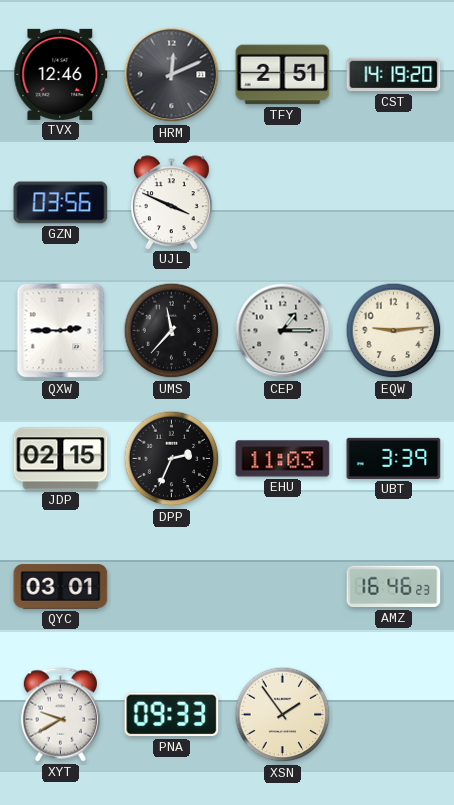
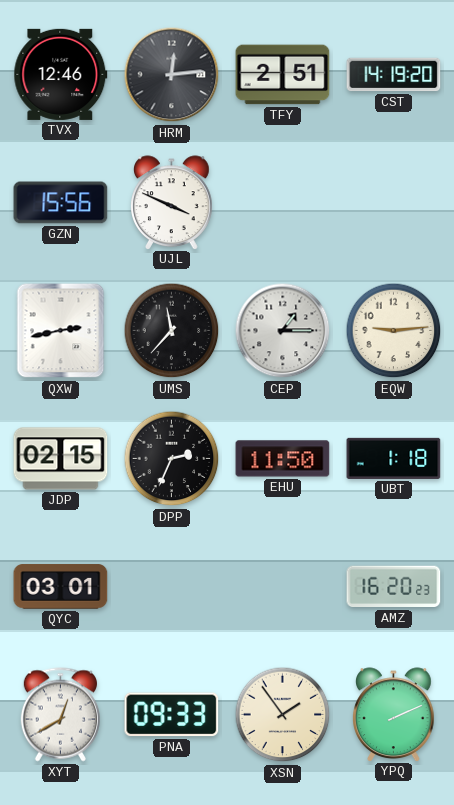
HRM: 12:11 -> 12:14
GZN: 03:56 -> 15:56
QXW: 2:45 -> 2:43
EHU: 11:03 -> 11:50
UBT: 3:39 -> 1:18
AMZ: 16:46 -> 16:20
XYT: 9:40 -> 12:40
YPQ: none -> 2:11
